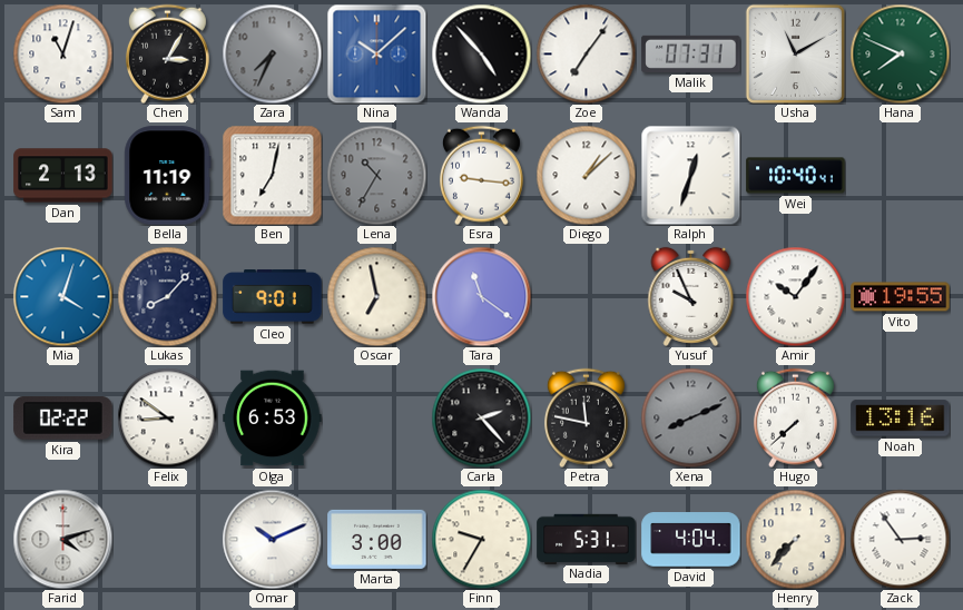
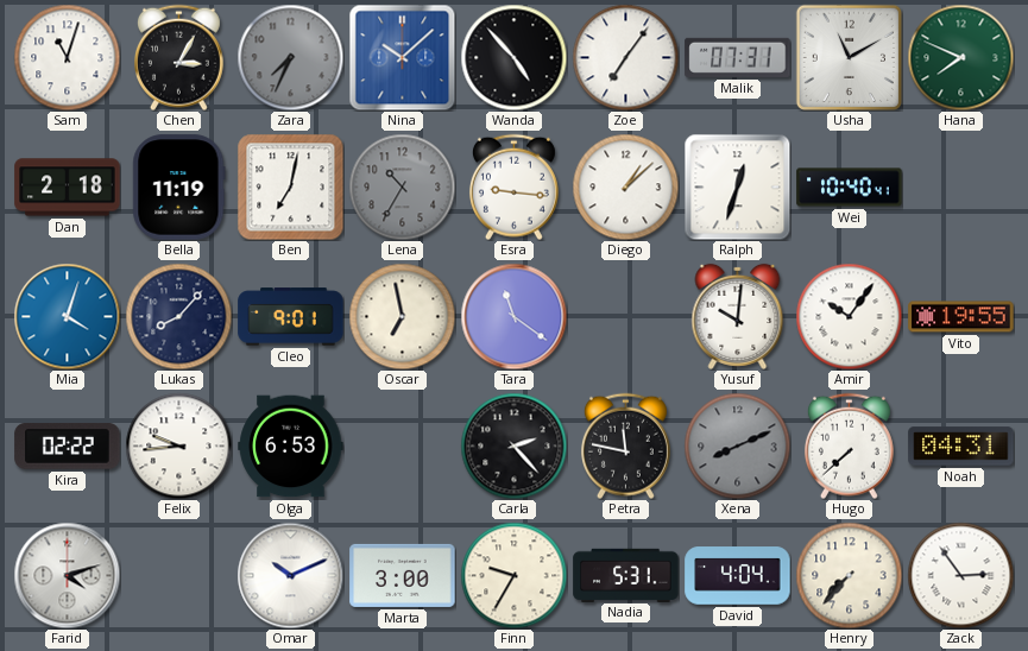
Dan: 2:13 -> 2:18
Yusuf: 9:56 -> 10:01
Felix: 8:51 -> 9:44
Noah: 13:16 -> 04:31
